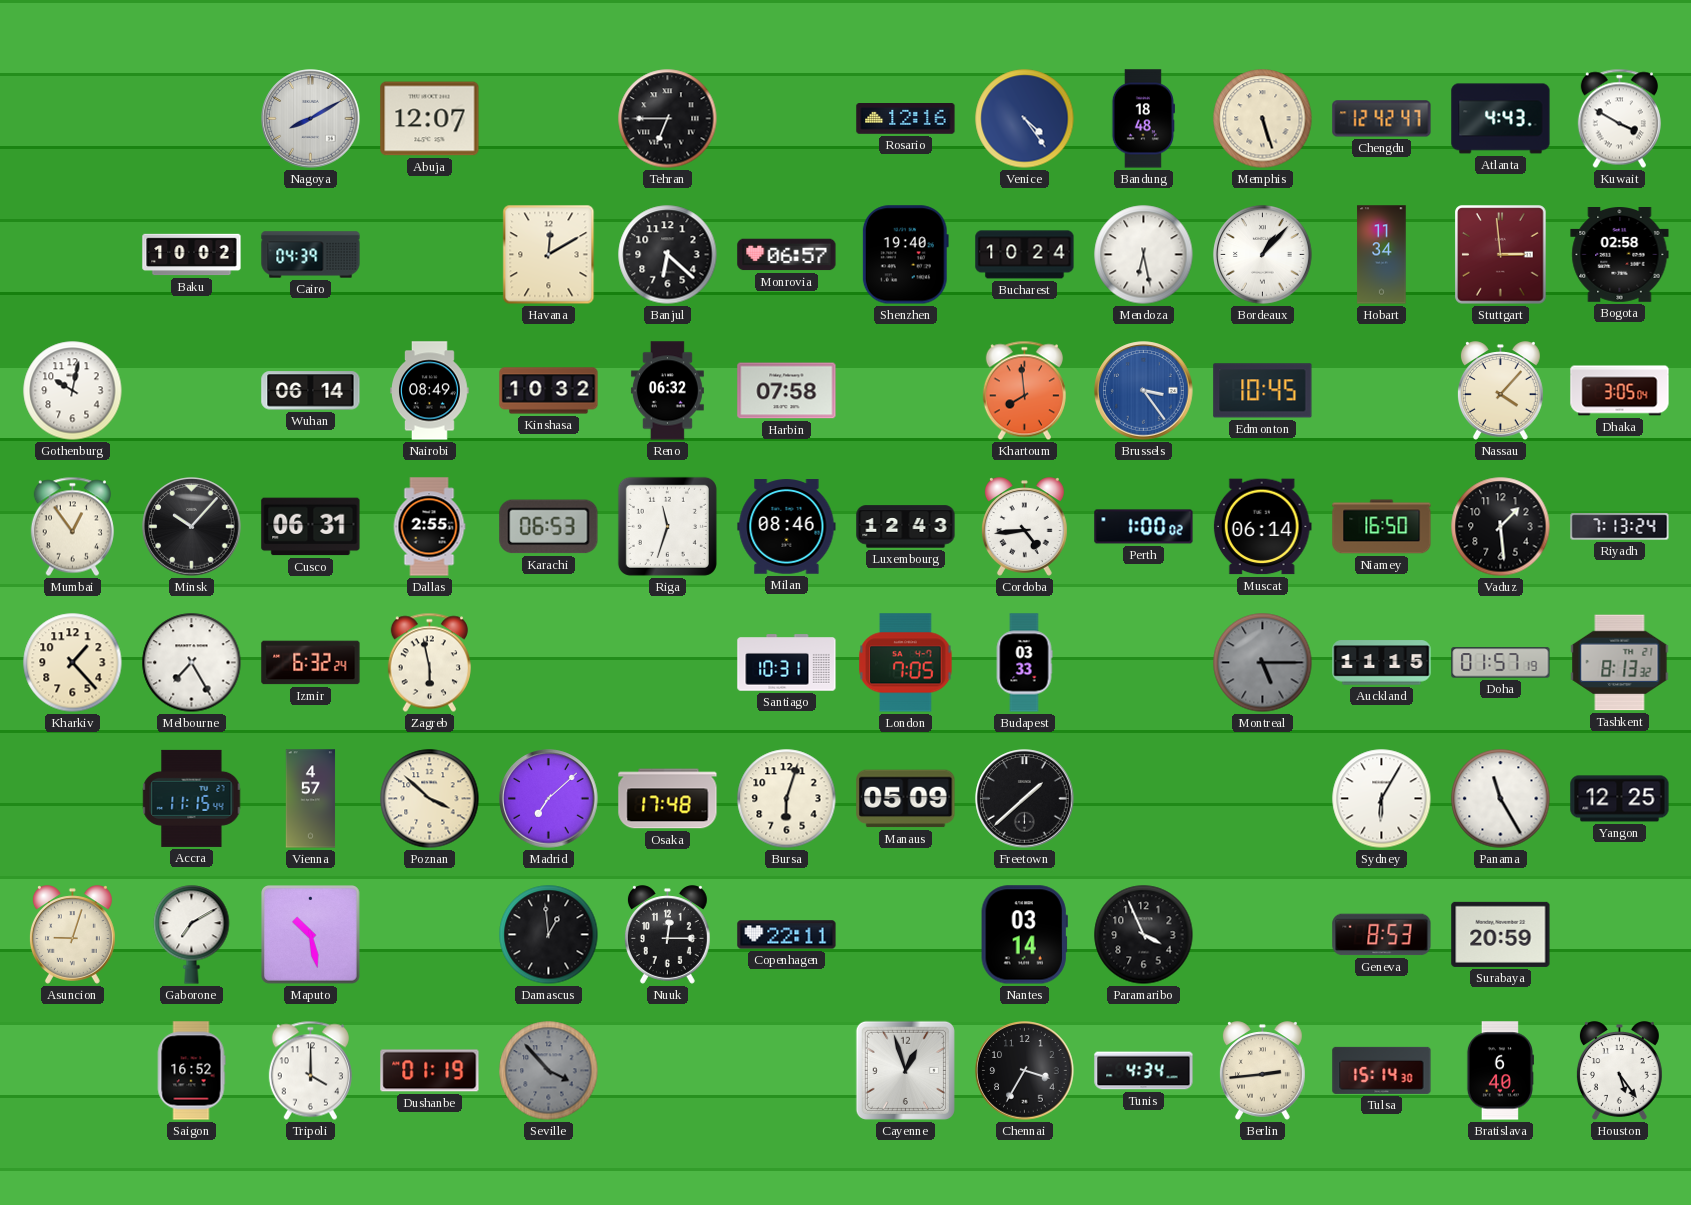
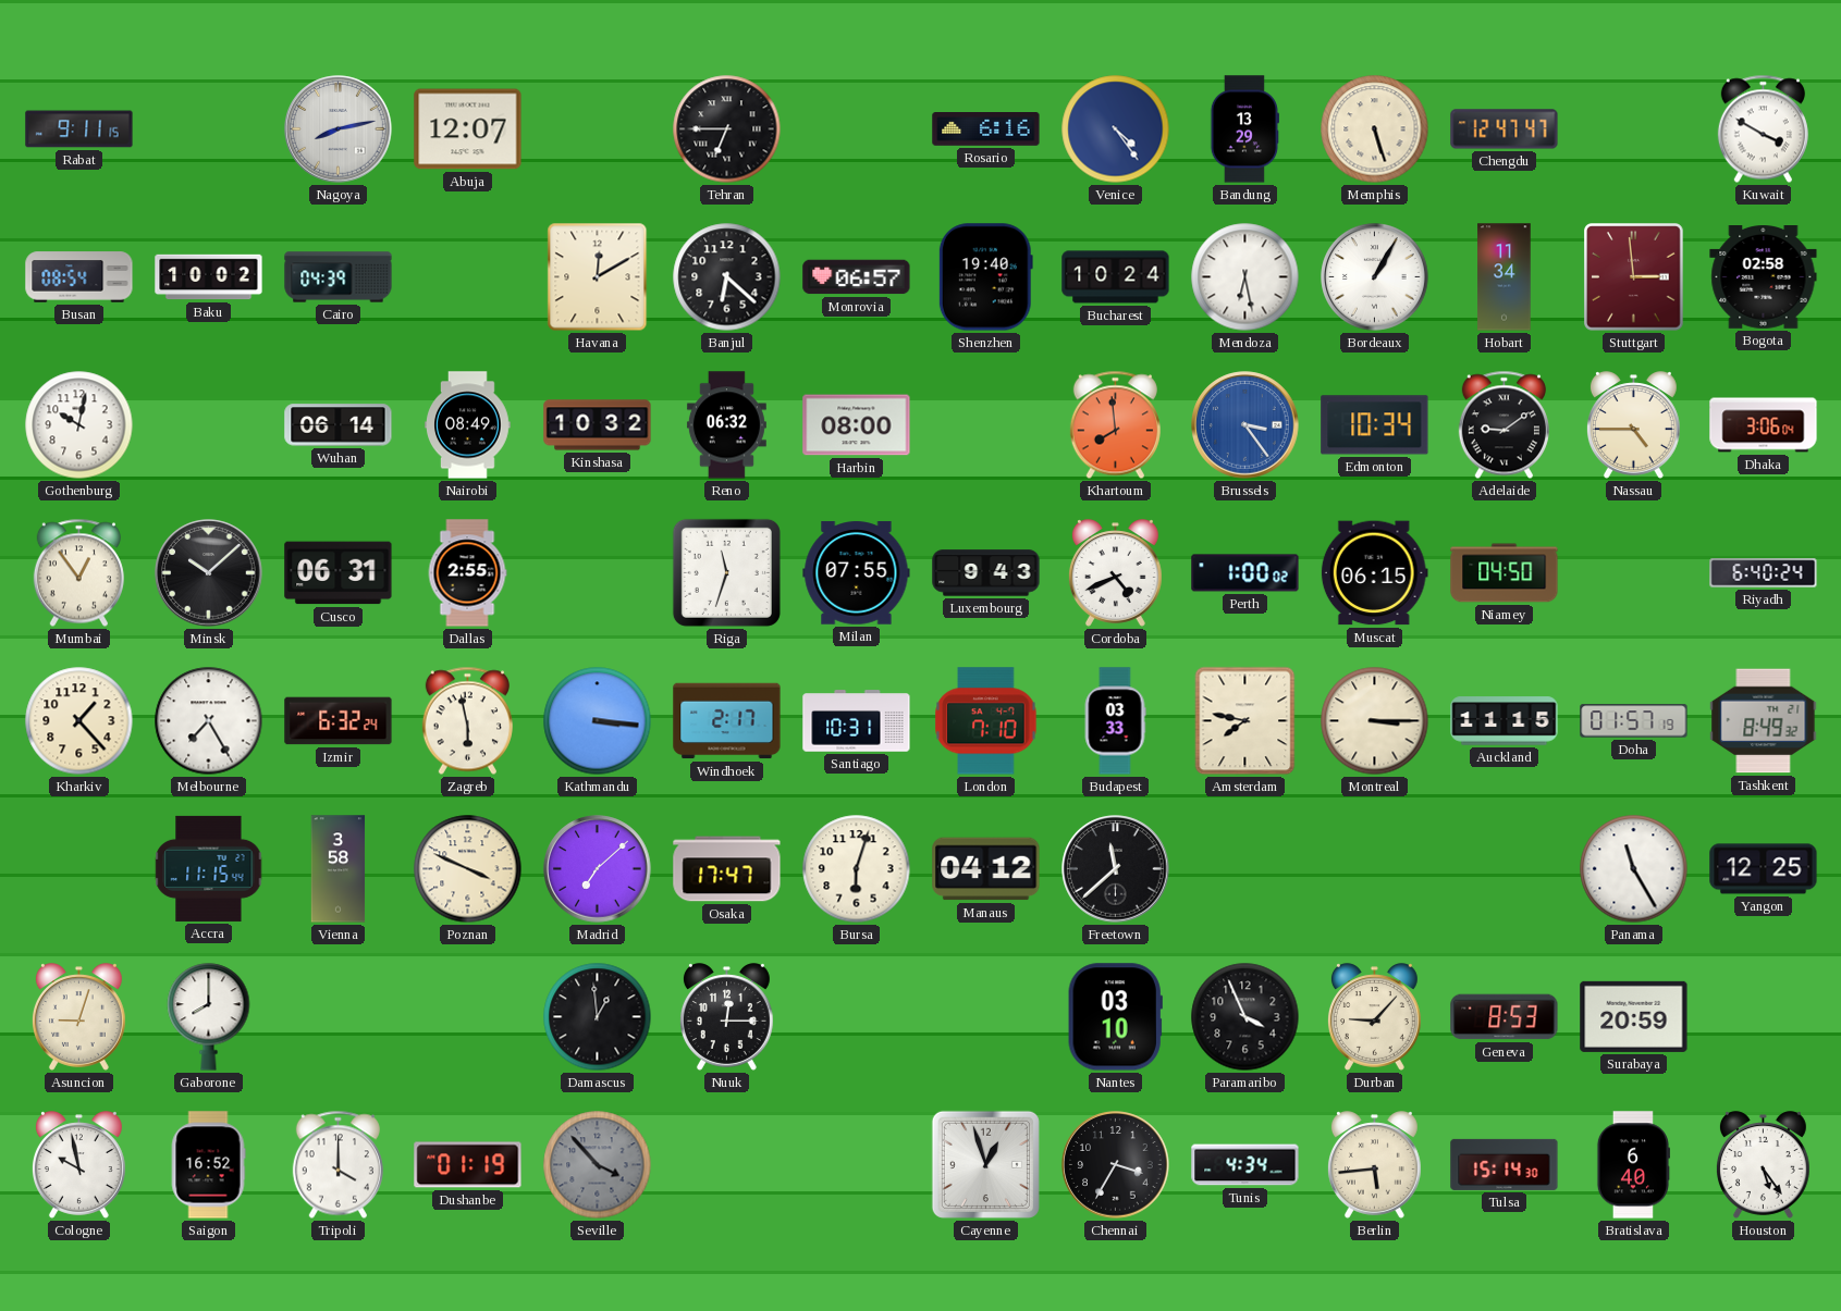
Rabat: none -> 9:11
Nagoya: 8:10 -> 8:13
Rosario: 12:16 -> 6:16
Bandung: 18:48 -> 13:29
Chengdu: 12:42 -> 12:47
Atlanta: 4:43 -> none
Busan: none -> 08:54
Bordeaux: 1:07 -> 1:05
Harbin: 07:58 -> 08:00
Edmonton: 10:45 -> 10:34
Adelaide: none -> 9:09
Nassau: 4:07 -> 4:45
Dhaka: 3:05 -> 3:06
Minsk: 10:07 -> 10:08
Karachi: 06:53 -> none
Milan: 08:46 -> 07:55
Luxembourg: 12:43 -> 9:43
Cordoba: 4:44 -> 4:41
Muscat: 06:14 -> 06:15
Niamey: 16:50 -> 04:50
Vaduz: 1:29 -> none
Riyadh: 7:13 -> 6:40
Kathmandu: none -> 3:16
Windhoek: none -> 2:17
London: 7:05 -> 7:10
Amsterdam: none -> 7:47
Montreal: 5:15 -> 3:15
Montreal dial: grey -> cream
Tashkent: 8:13 -> 8:49
Vienna: 4:57 -> 3:58
Poznan: 3:52 -> 3:49
Osaka: 17:48 -> 17:47
Manaus: 05:09 -> 04:12
Freetown: 1:38 -> 11:38
Sydney: 6:05 -> none
Gaborone: 7:10 -> 8:00
Maputo: 10:28 -> none
Copenhagen: 22:11 -> none
Nantes: 03:14 -> 03:10
Durban: none -> 9:07
Cologne: none -> 9:58
Berlin: 2:44 -> 5:44
